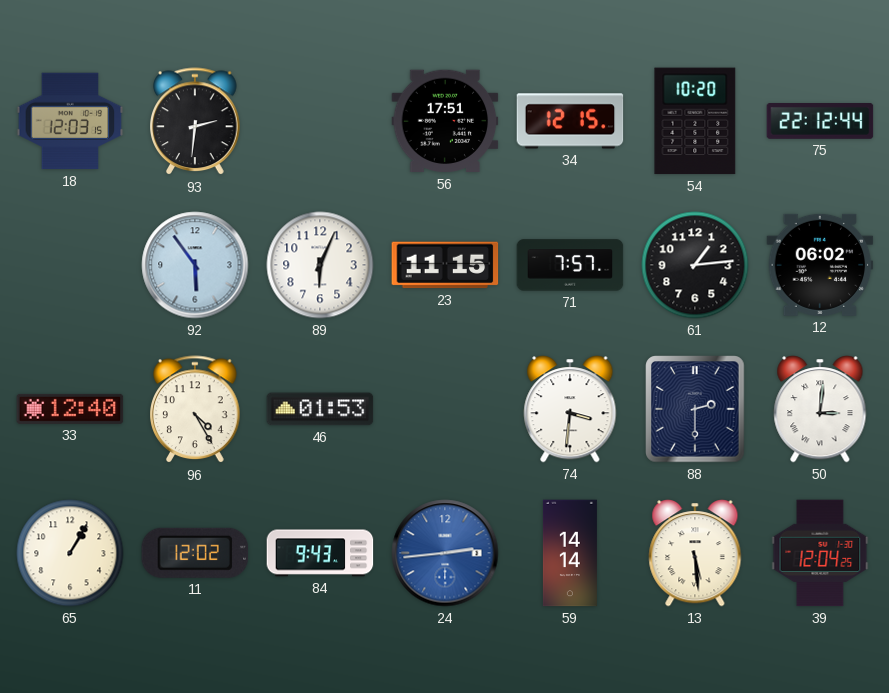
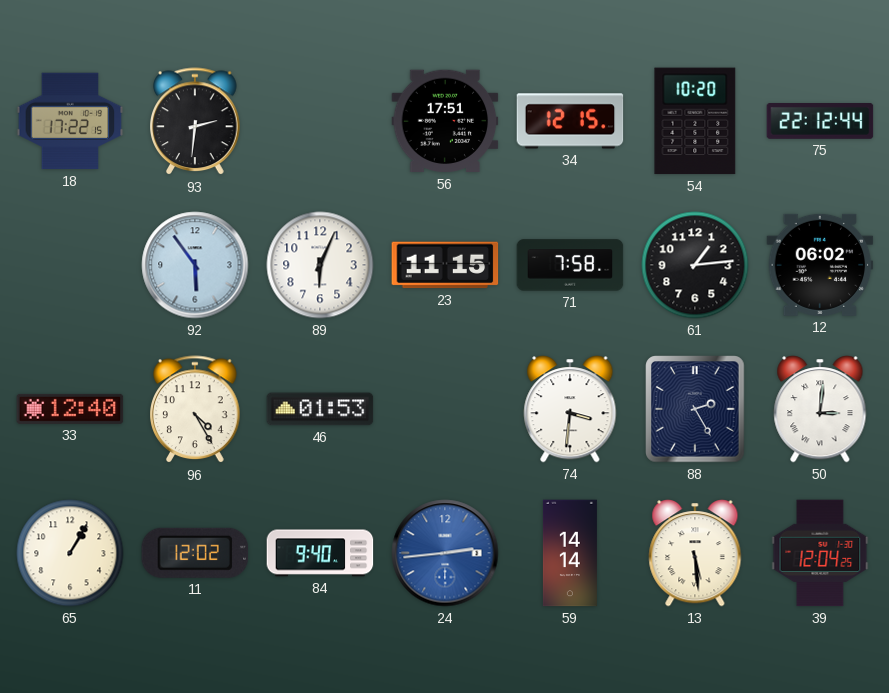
18: 12:03 -> 17:22
71: 7:57 -> 7:58
88: 2:30 -> 2:25
84: 9:43 -> 9:40
